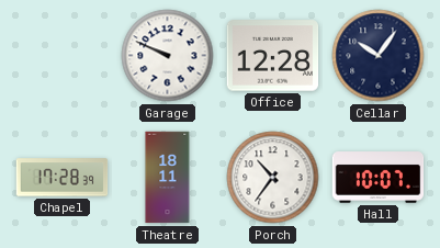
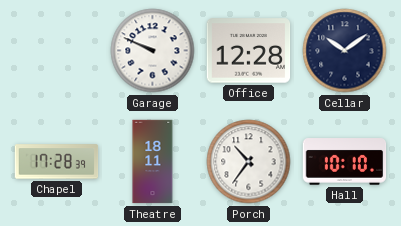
Cellar: 10:06 -> 10:09
Hall: 10:07 -> 10:10
